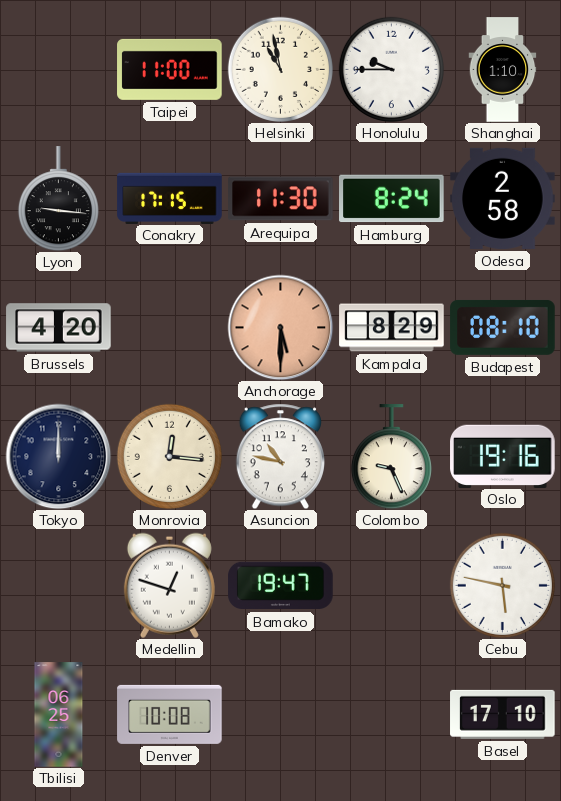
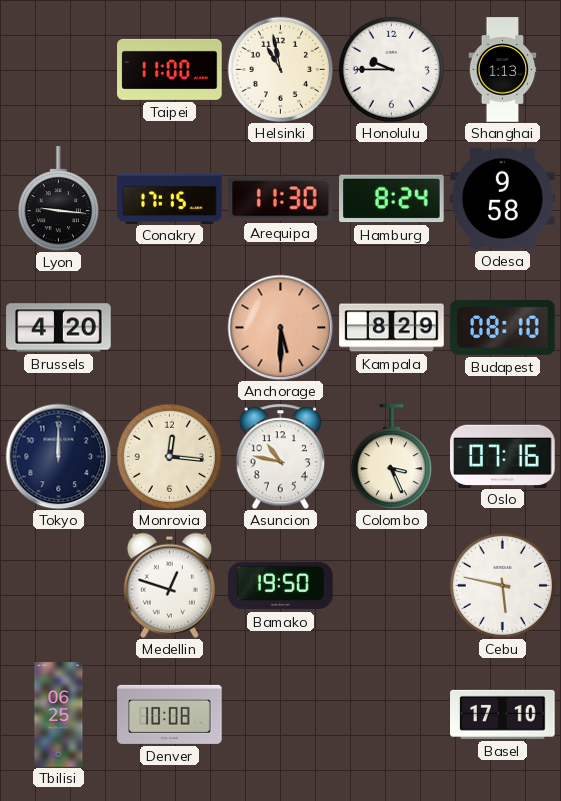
Shanghai: 1:10 -> 1:13
Odesa: 2:58 -> 9:58
Colombo: 9:26 -> 3:26
Oslo: 19:16 -> 07:16
Bamako: 19:47 -> 19:50
